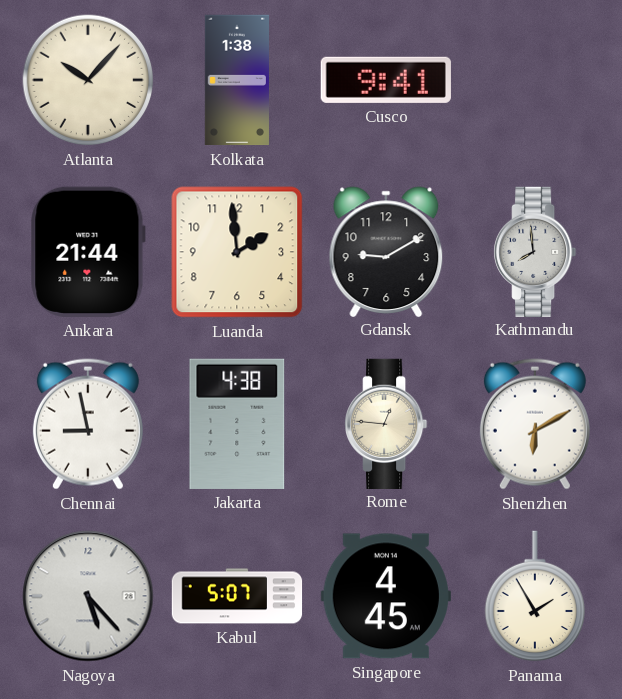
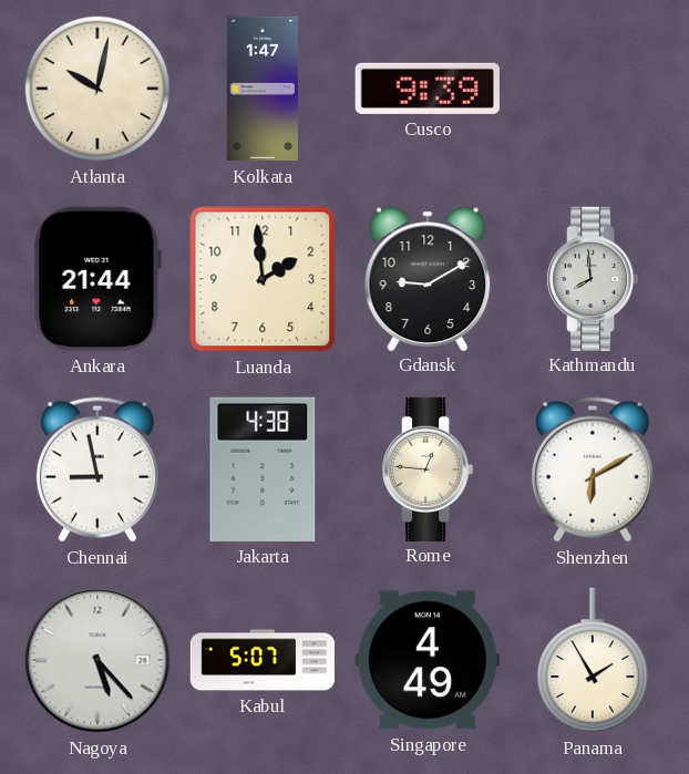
Atlanta: 10:07 -> 10:02
Kolkata: 1:38 -> 1:47
Cusco: 9:41 -> 9:39
Singapore: 4:45 -> 4:49
